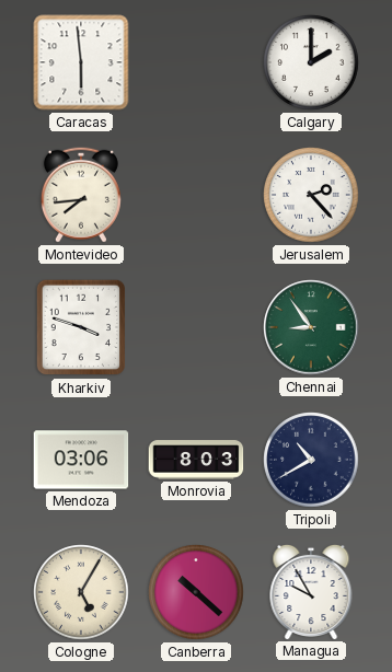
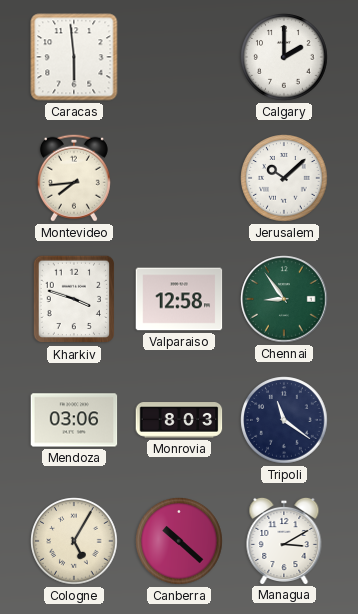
Jerusalem: 2:23 -> 10:08
Valparaiso: none -> 12:58
Tripoli: 10:40 -> 11:21
Managua: 9:55 -> 3:10
